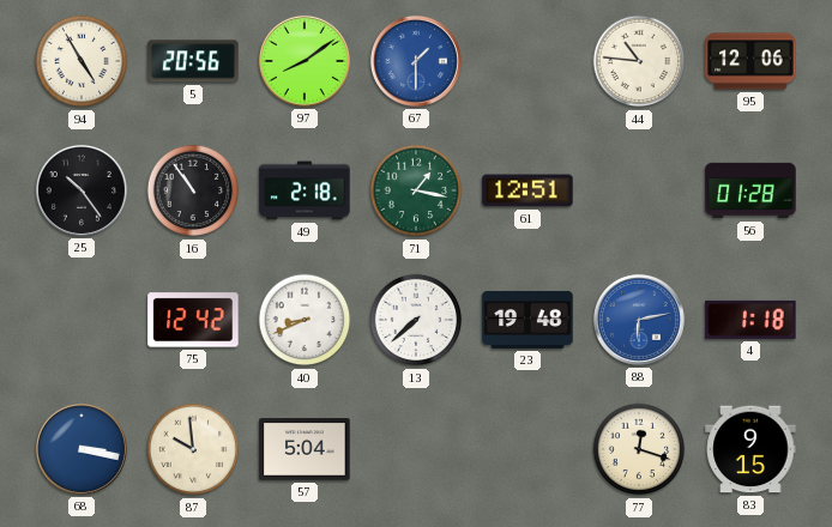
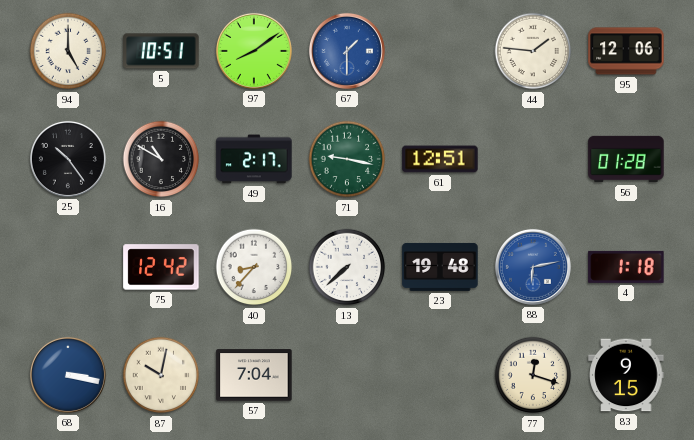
94: 4:55 -> 5:00
5: 20:56 -> 10:51
44: 10:46 -> 1:46
16: 10:54 -> 10:50
49: 2:18 -> 2:17
71: 1:17 -> 9:17
40: 8:41 -> 8:37
87: 9:59 -> 10:02
57: 5:04 -> 7:04
